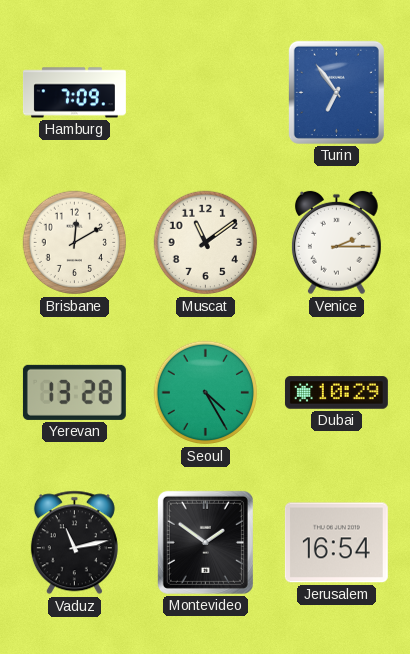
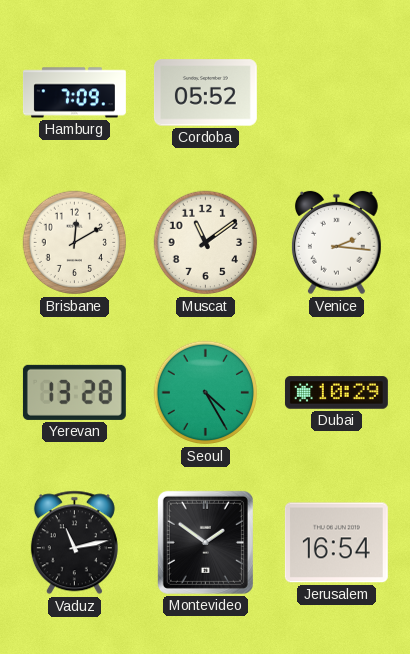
Cordoba: none -> 05:52
Turin: 6:54 -> none
Venice: 2:15 -> 2:16
